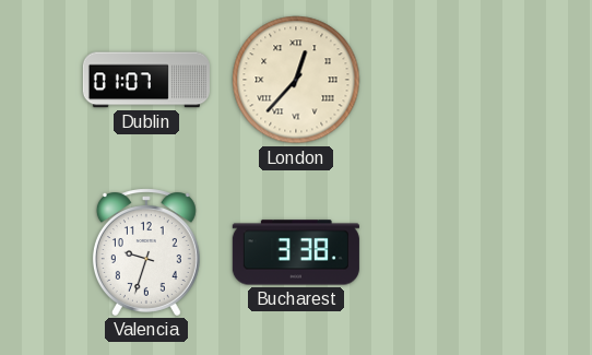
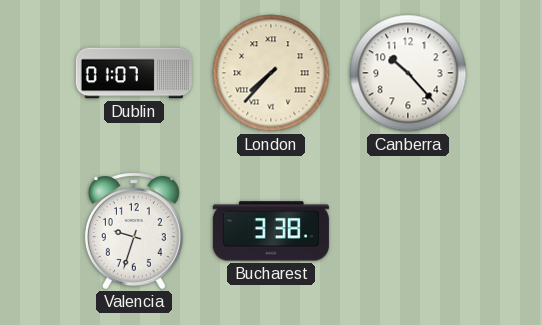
London: 12:37 -> 7:37
Canberra: none -> 10:23
